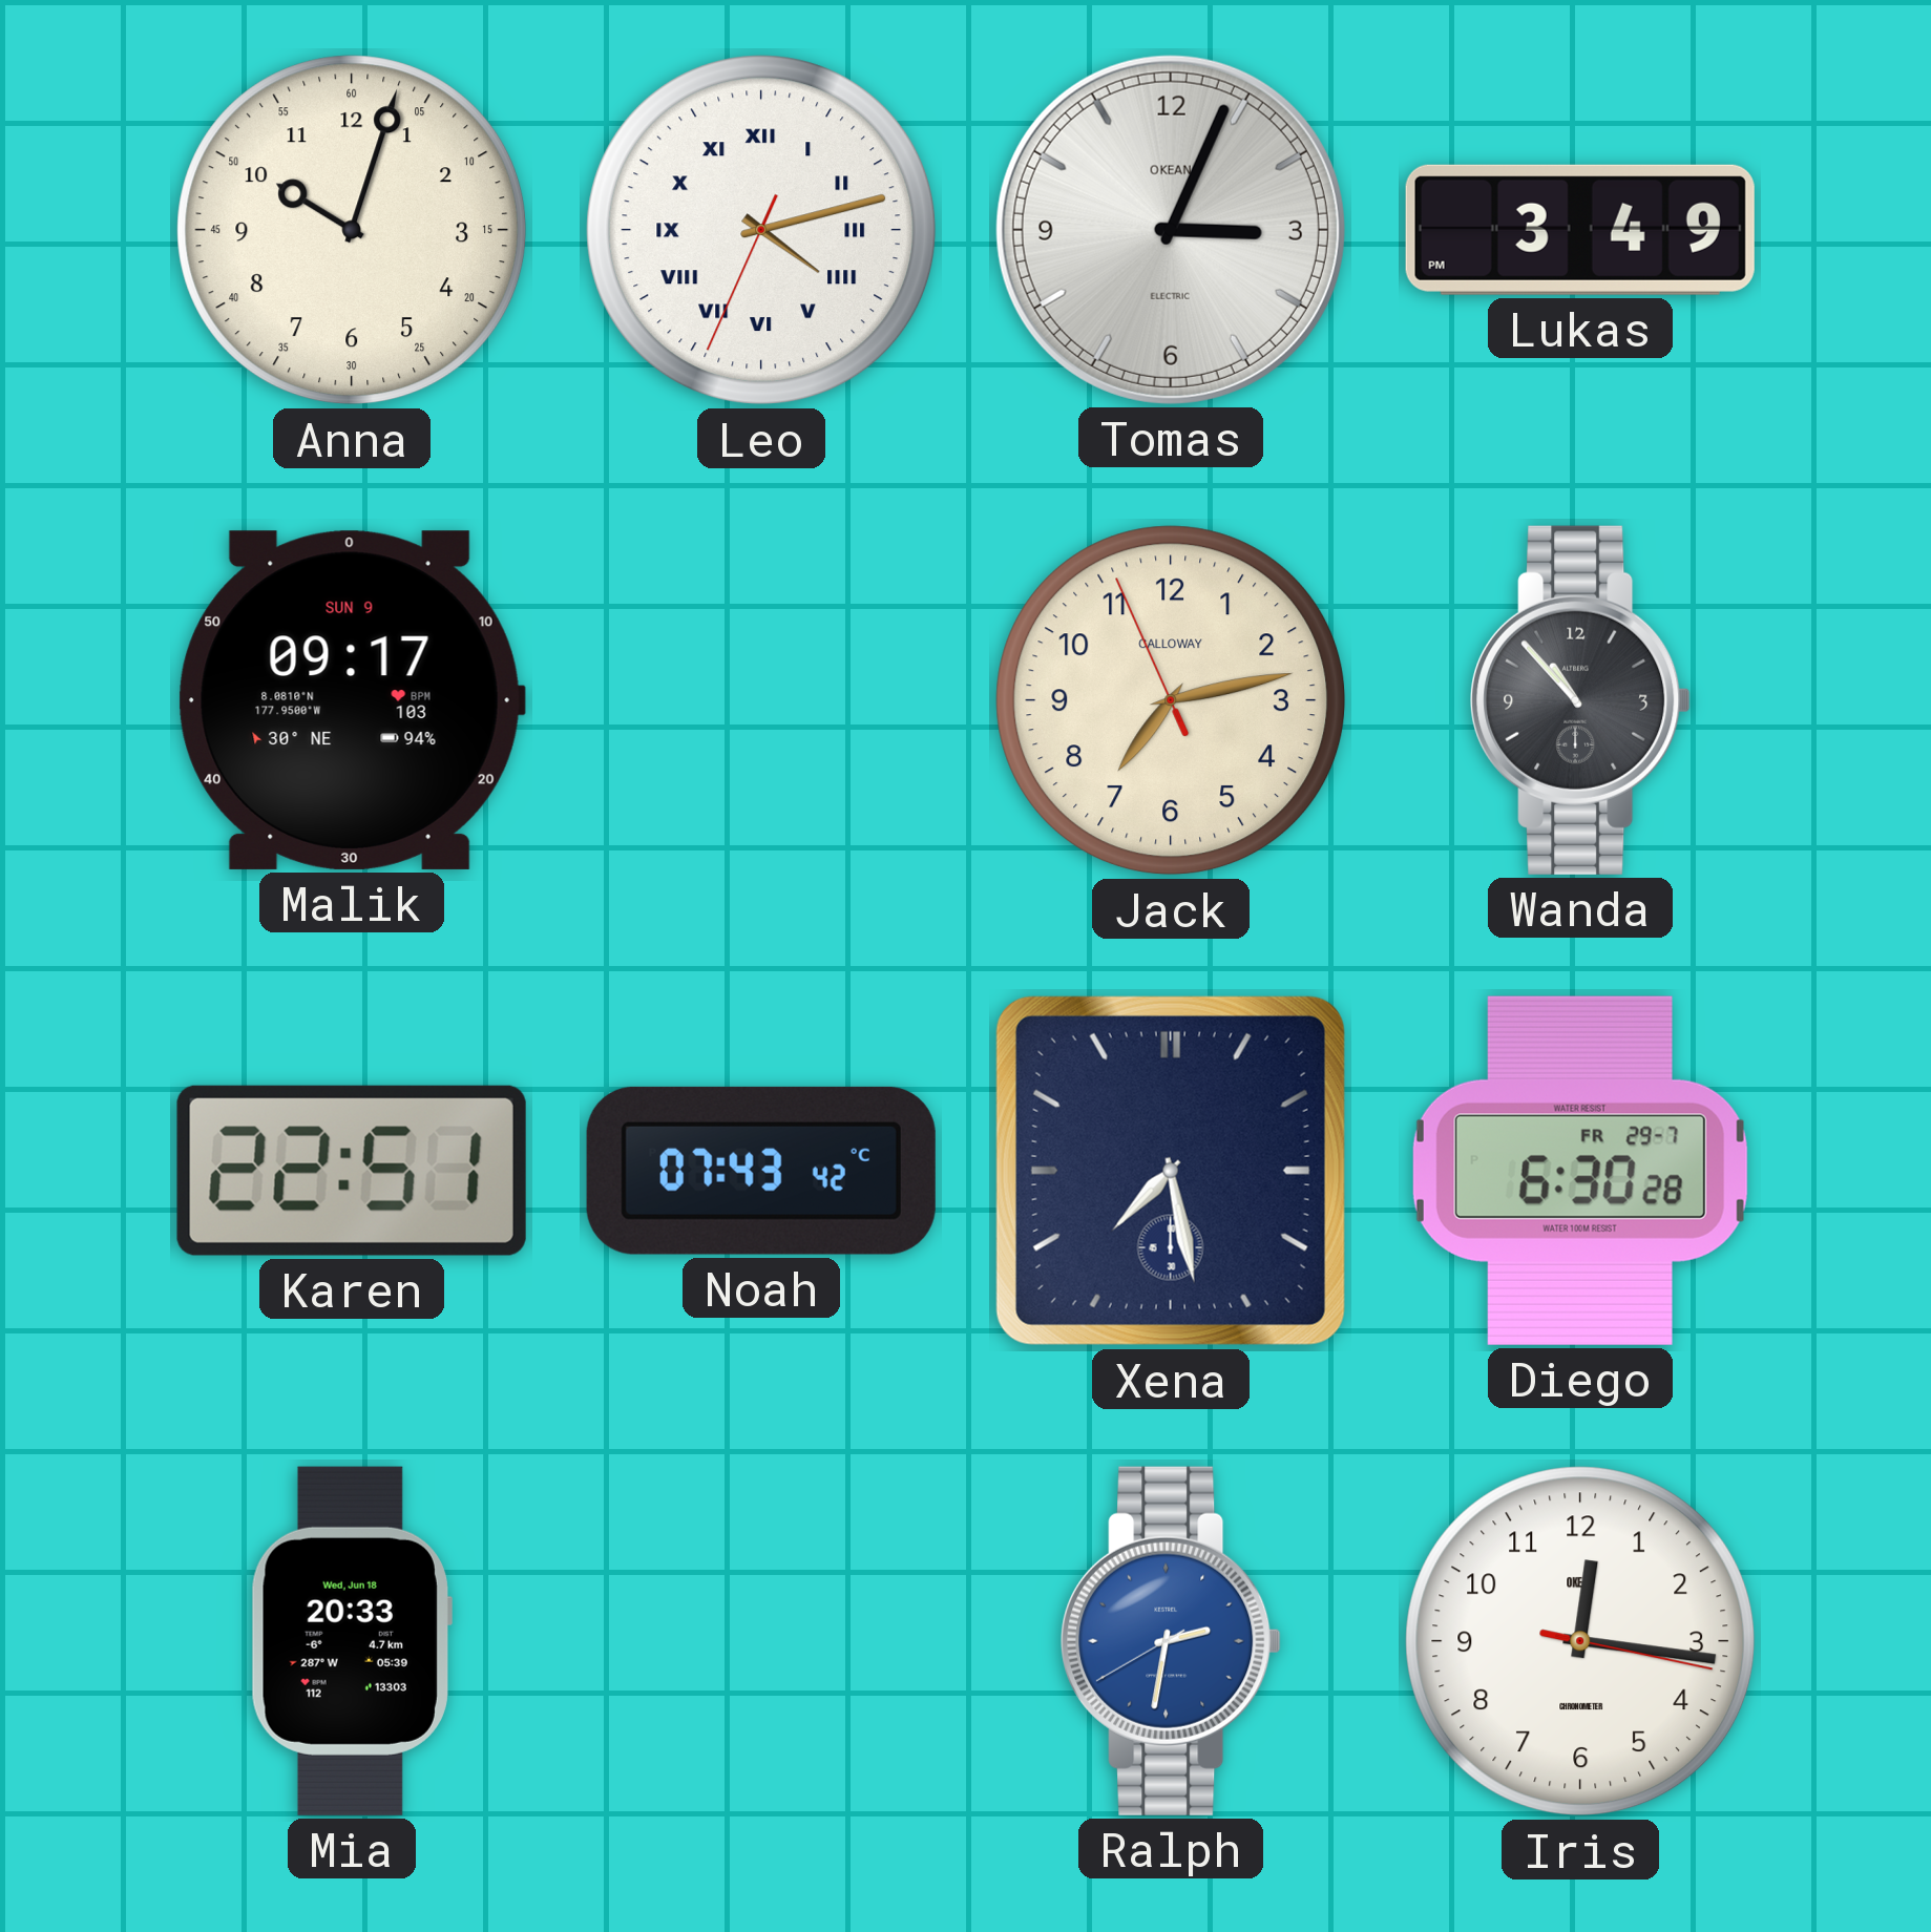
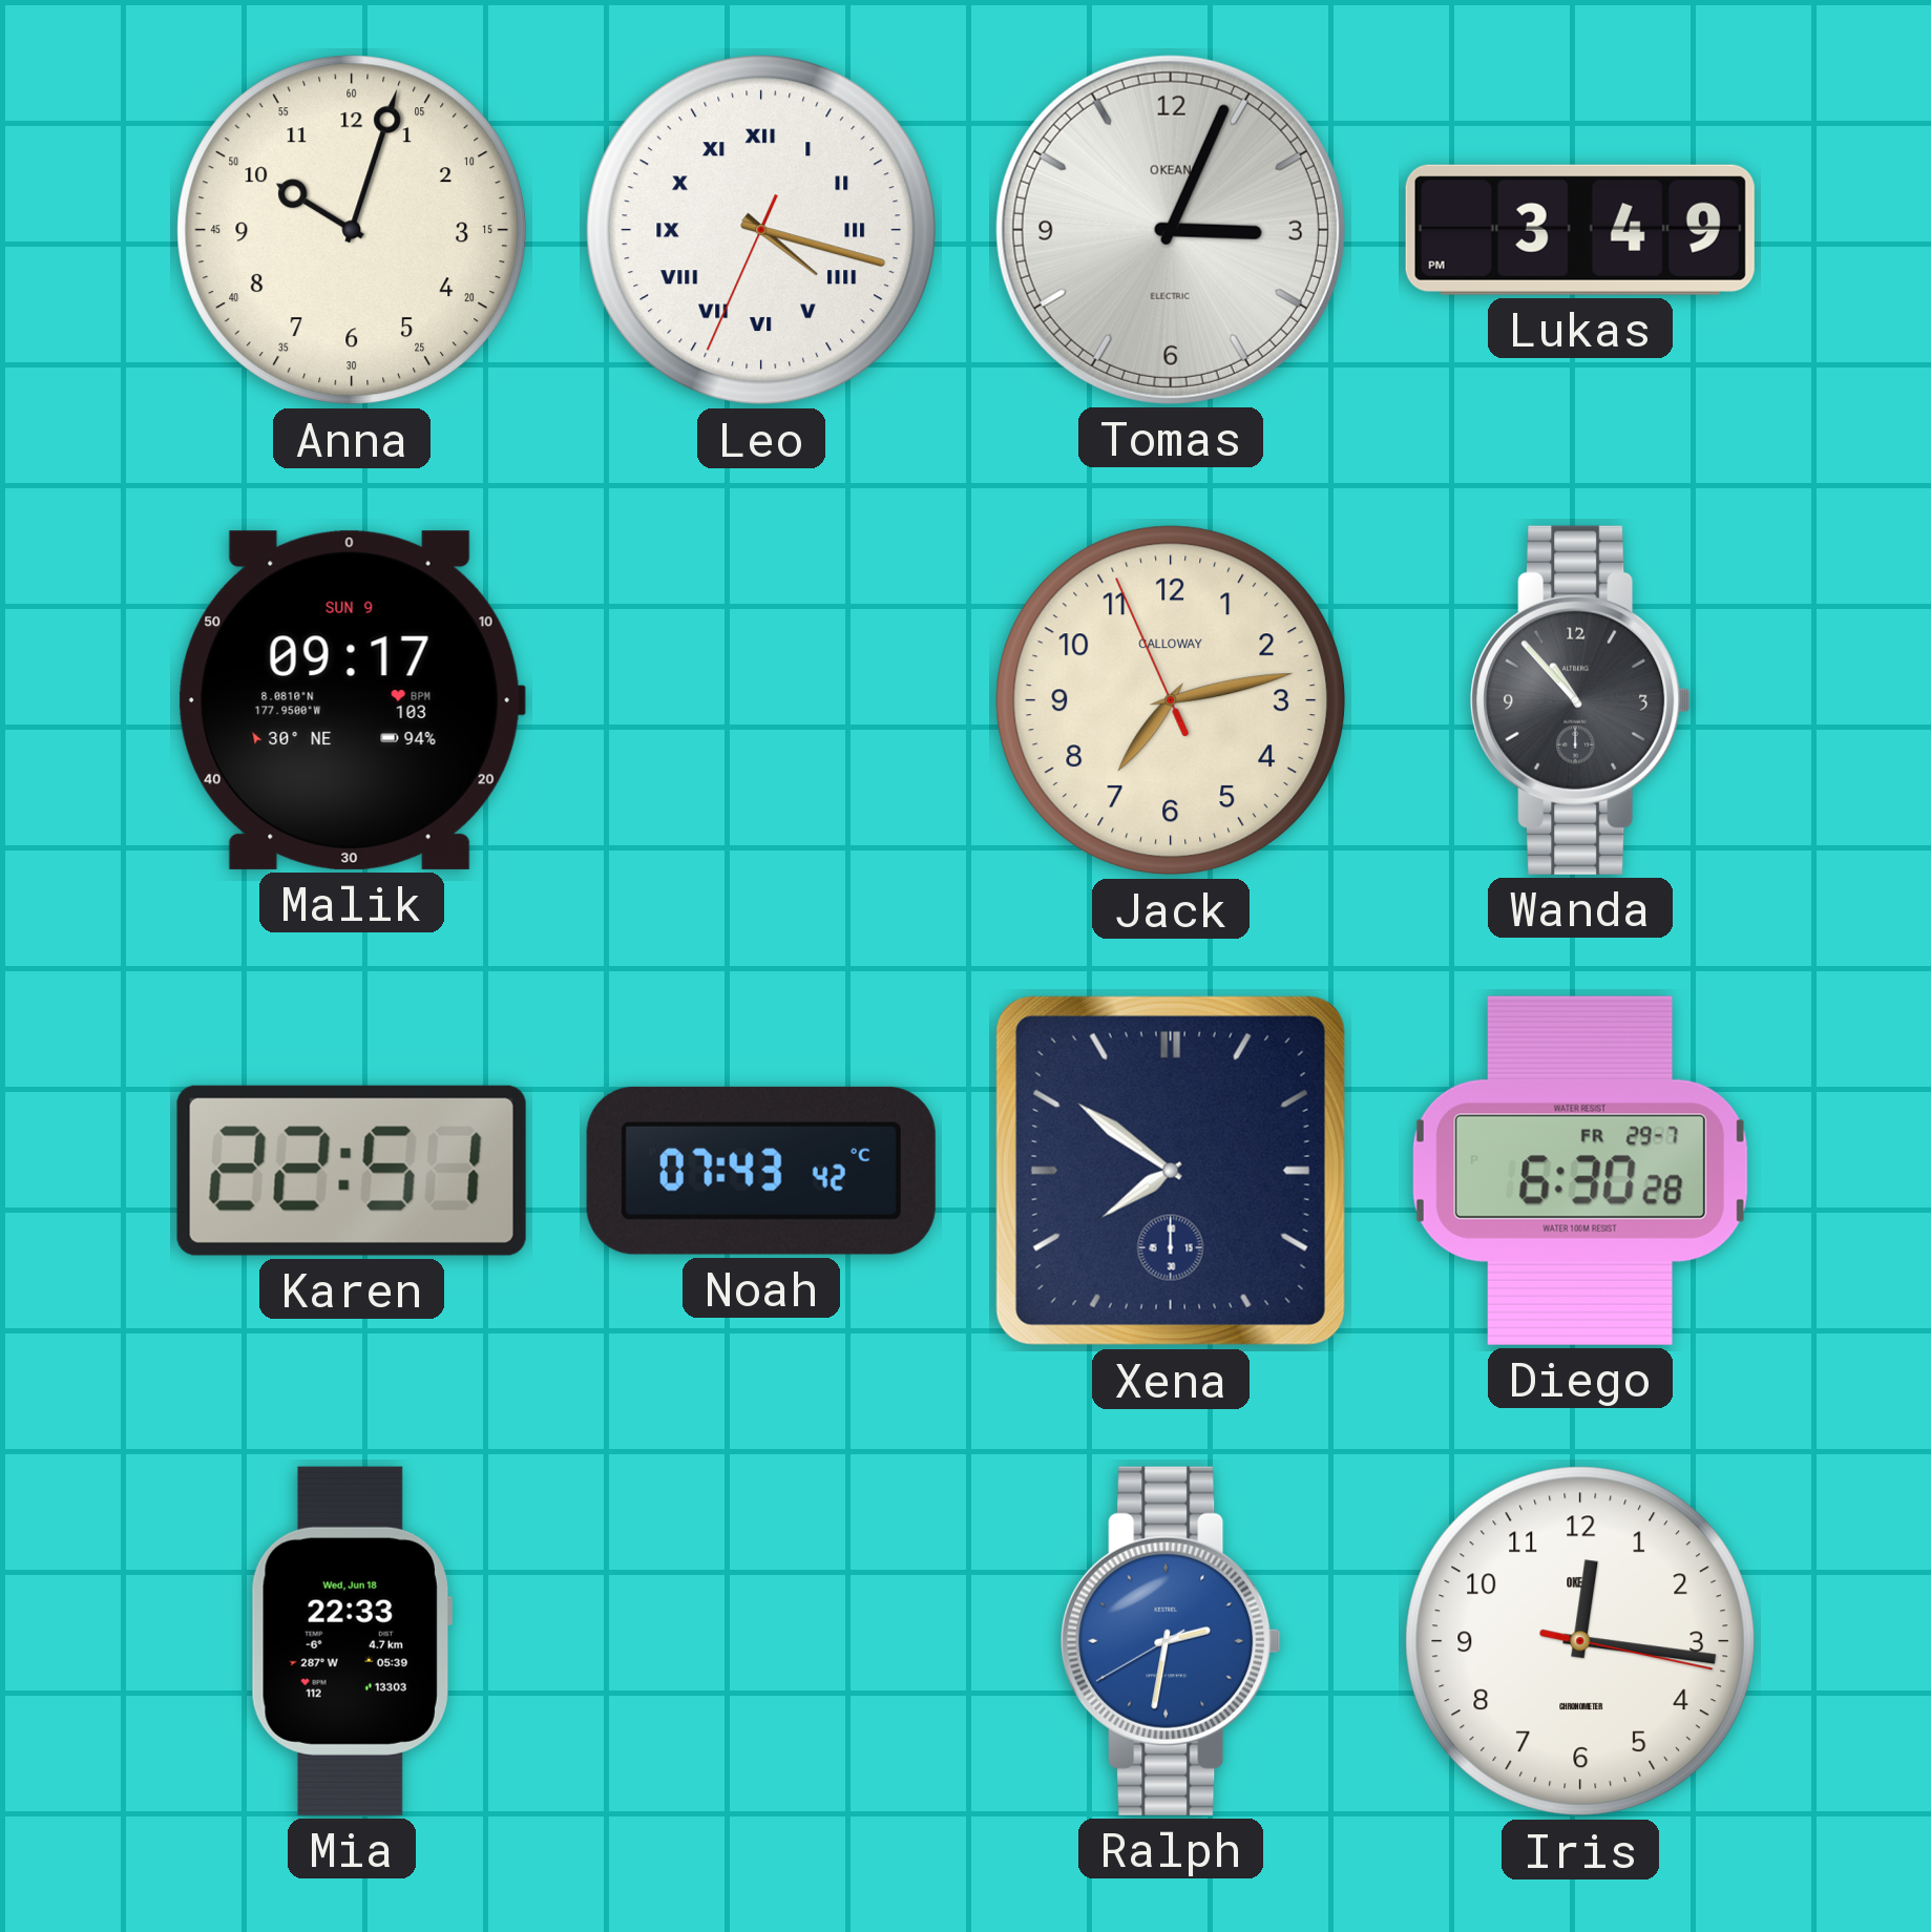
Leo: 4:12 -> 4:17
Xena: 7:28 -> 7:51
Mia: 20:33 -> 22:33
